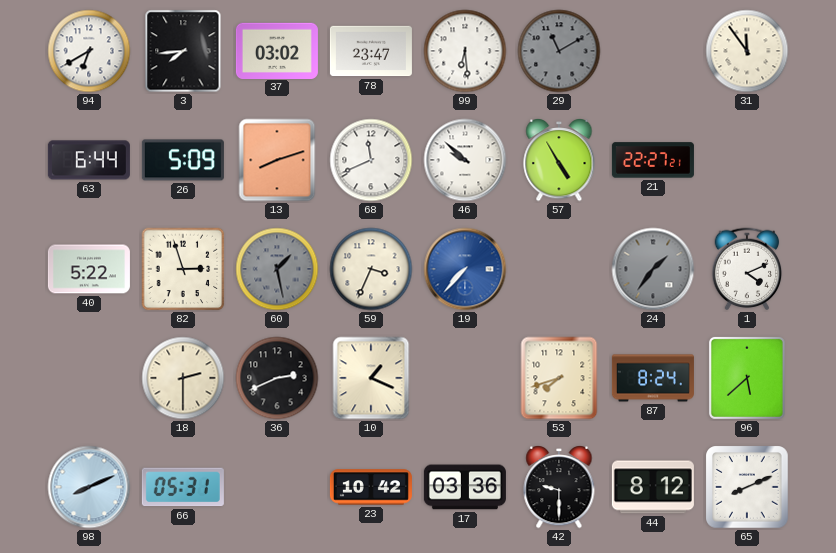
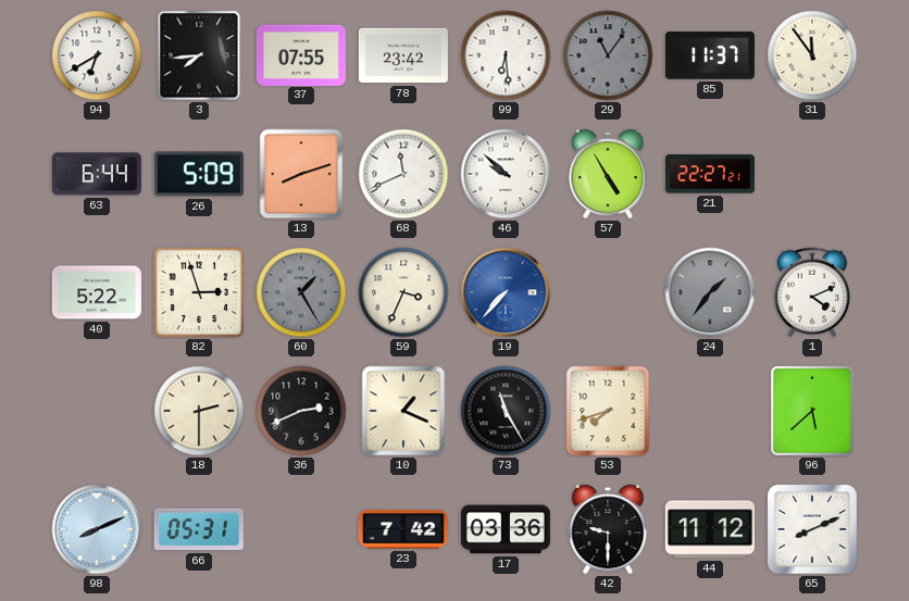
37: 03:02 -> 07:55
78: 23:47 -> 23:42
29: 11:10 -> 11:06
85: none -> 11:37
60: 1:28 -> 1:25
73: none -> 11:25
87: 8:24 -> none
23: 10:42 -> 7:42
44: 8:12 -> 11:12
